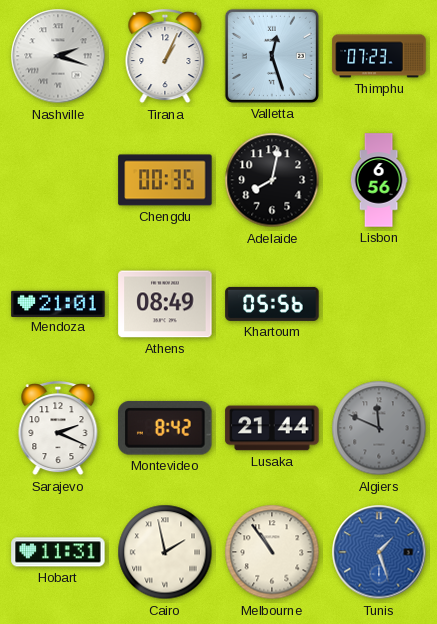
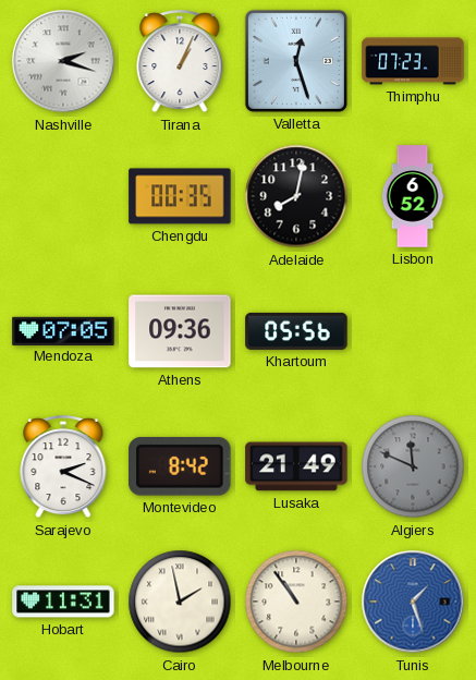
Lisbon: 6:56 -> 6:52
Mendoza: 21:01 -> 07:05
Athens: 08:49 -> 09:36
Lusaka: 21:44 -> 21:49
